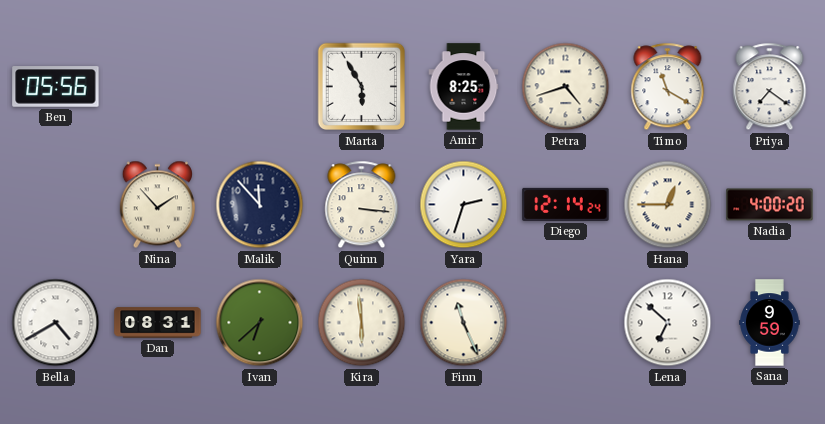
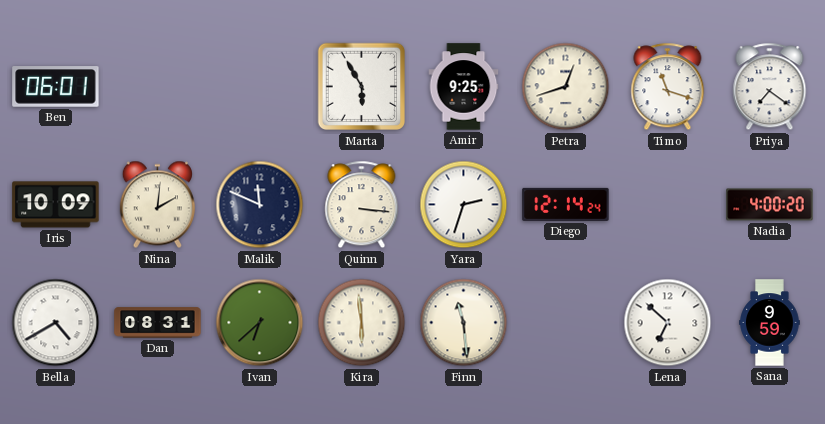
Ben: 05:56 -> 06:01
Amir: 8:25 -> 9:25
Petra: 4:42 -> 12:42
Timo: 11:20 -> 11:18
Iris: none -> 10:09
Nina: 1:53 -> 2:01
Malik: 11:53 -> 11:49
Hana: 12:45 -> none
Finn: 11:26 -> 11:29
